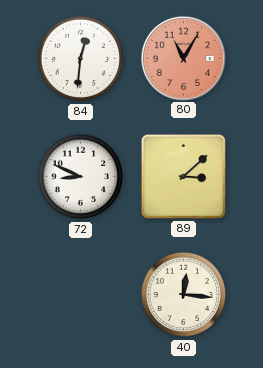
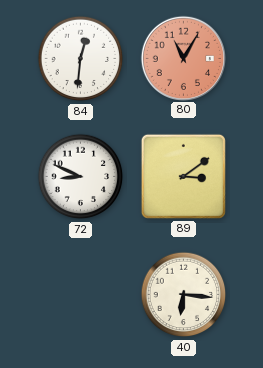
89: 3:08 -> 3:09
40: 12:16 -> 6:16
